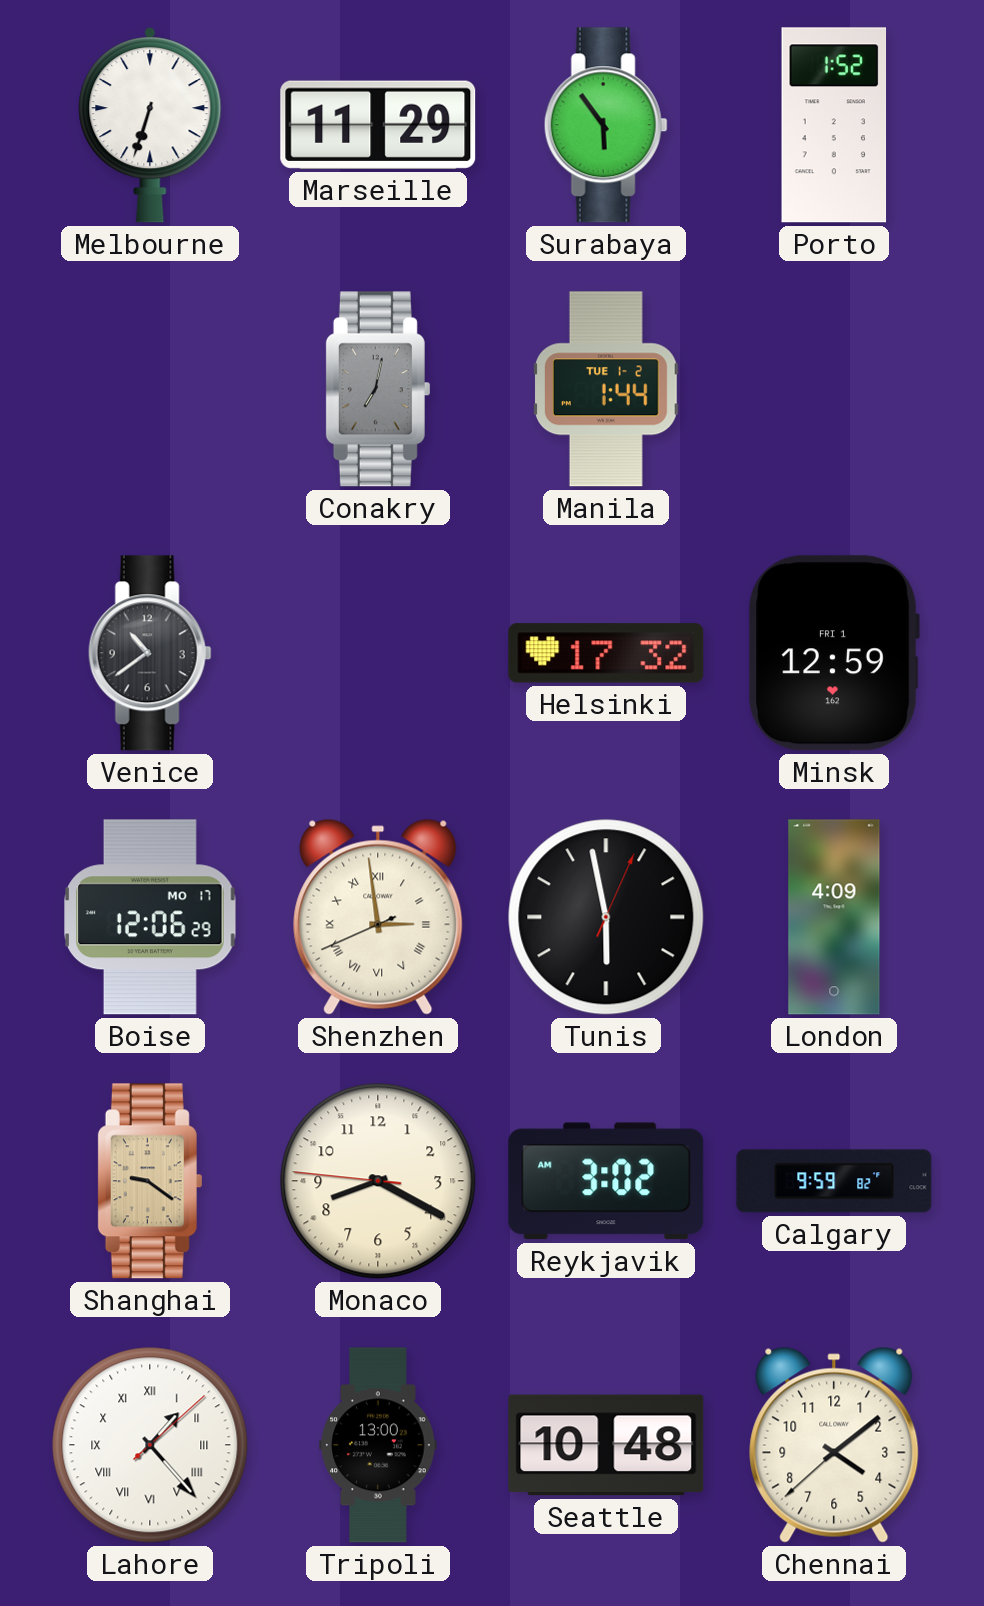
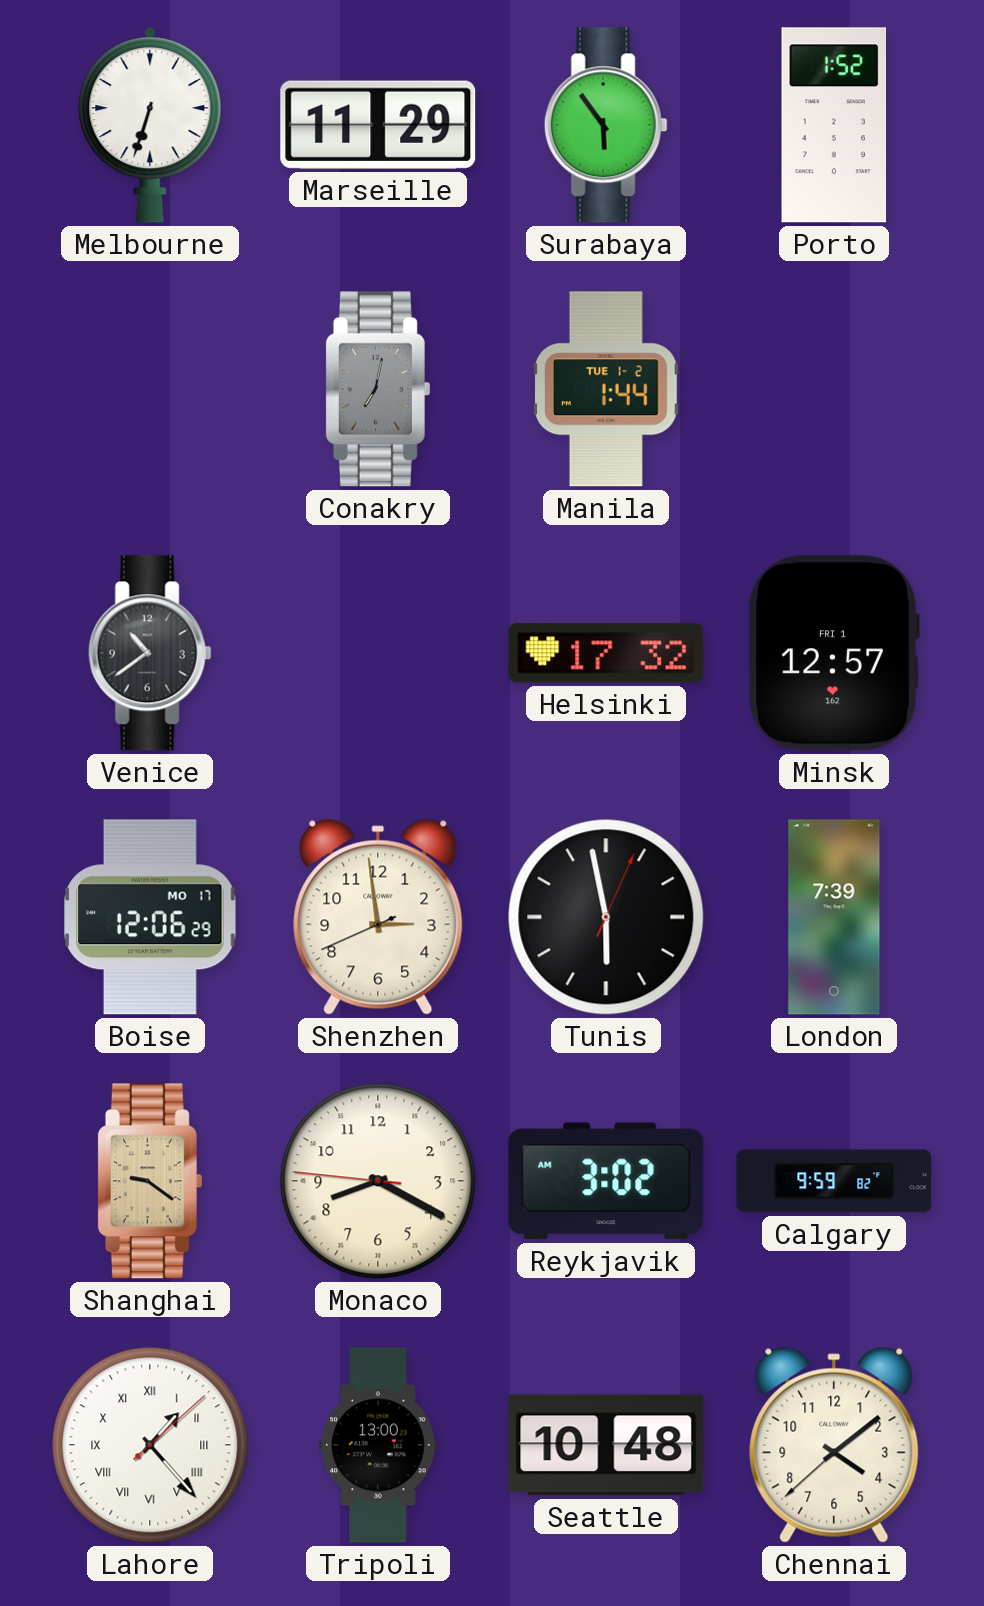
Minsk: 12:59 -> 12:57
Shenzhen numerals: Roman -> Arabic
London: 4:09 -> 7:39
